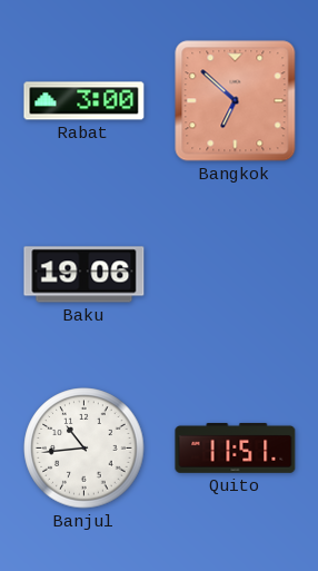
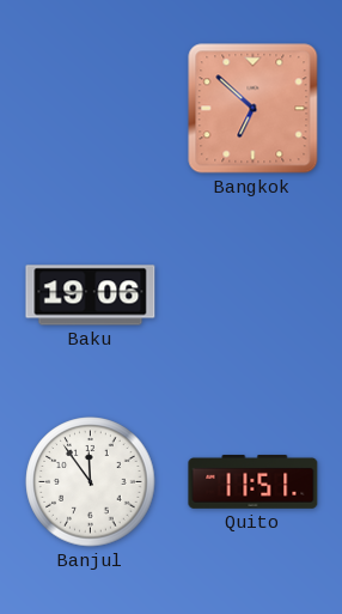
Rabat: 3:00 -> none
Banjul: 10:44 -> 11:54
